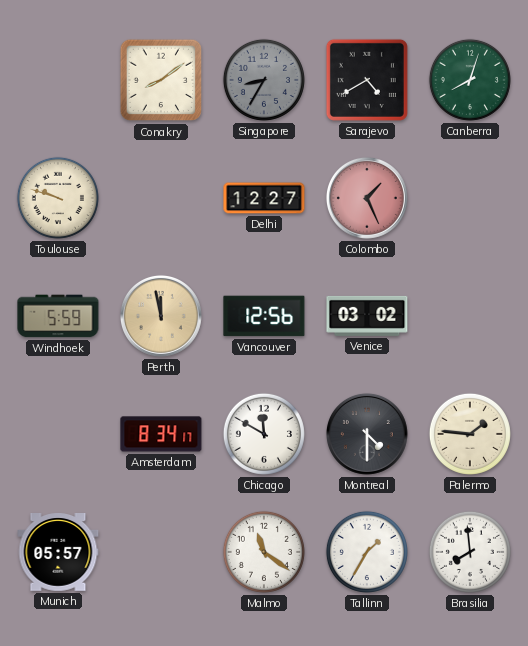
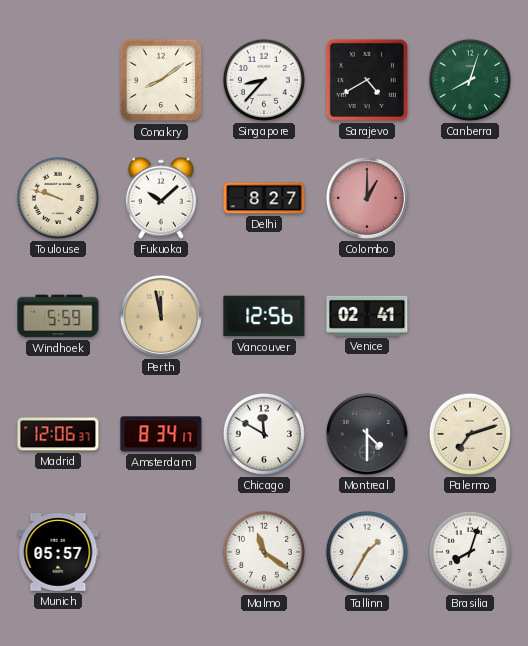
Singapore: 8:35 -> 8:37
Singapore dial: grey -> white
Fukuoka: none -> 10:08
Delhi: 12:27 -> 8:27
Colombo: 1:26 -> 1:00
Venice: 03:02 -> 02:41
Madrid: none -> 12:06
Palermo: 1:46 -> 7:12
Brasilia: 7:59 -> 8:03
